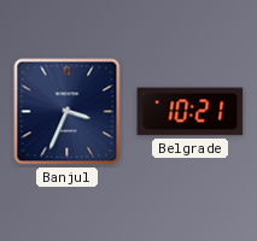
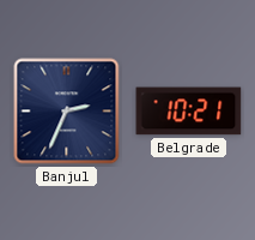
Banjul: 3:34 -> 2:34
